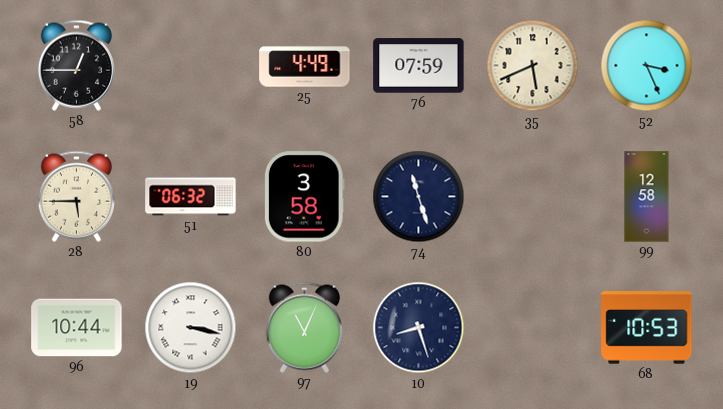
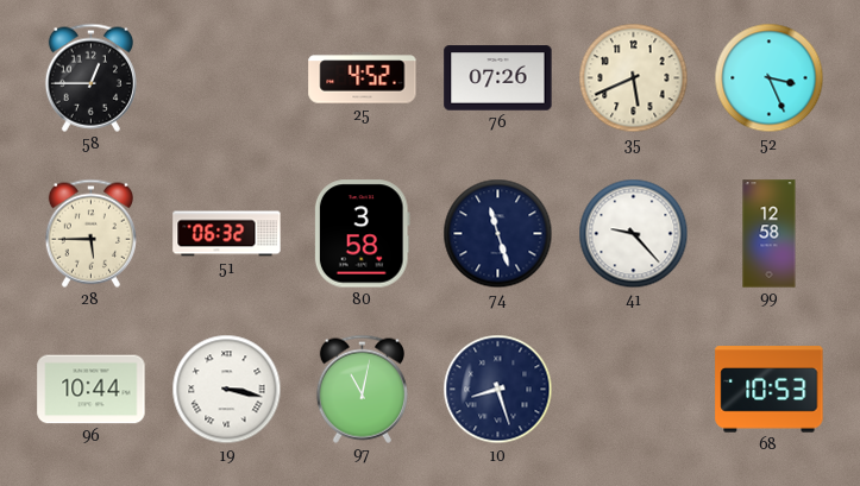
25: 4:49 -> 4:52
76: 07:59 -> 07:26
41: none -> 9:23
97: 11:04 -> 11:02
